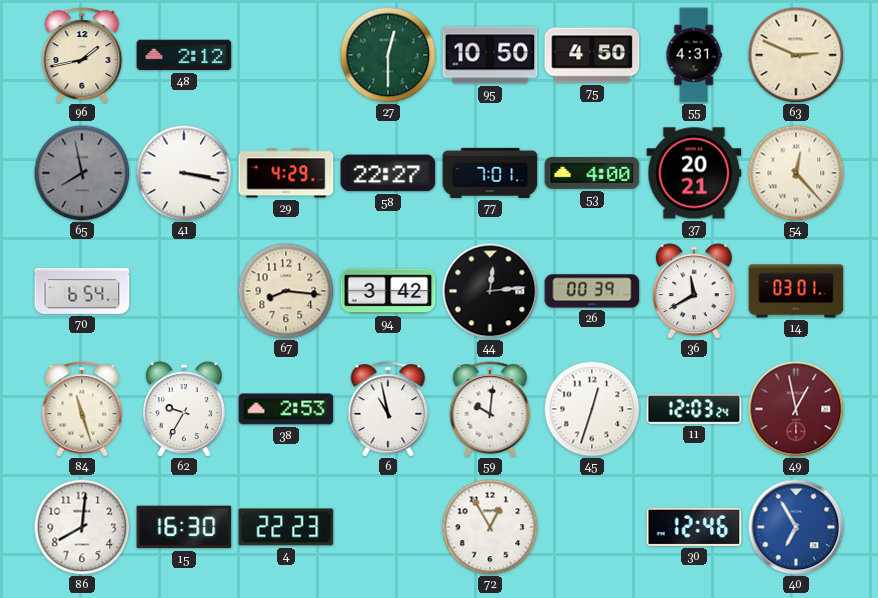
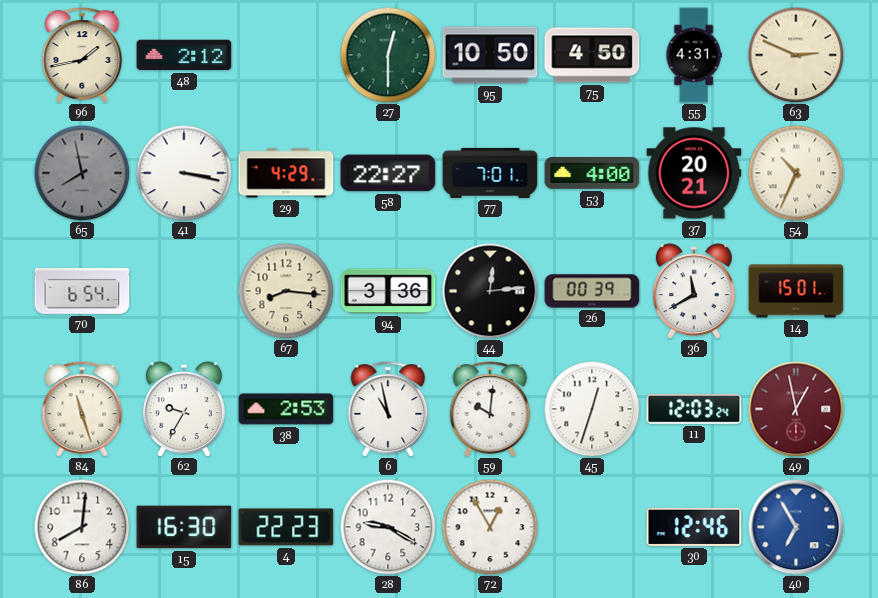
54: 12:23 -> 10:34
94: 3:42 -> 3:36
14: 03:01 -> 15:01
28: none -> 9:20
